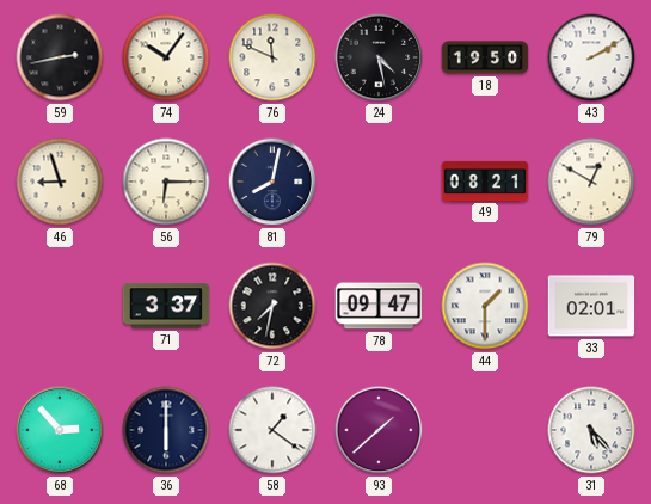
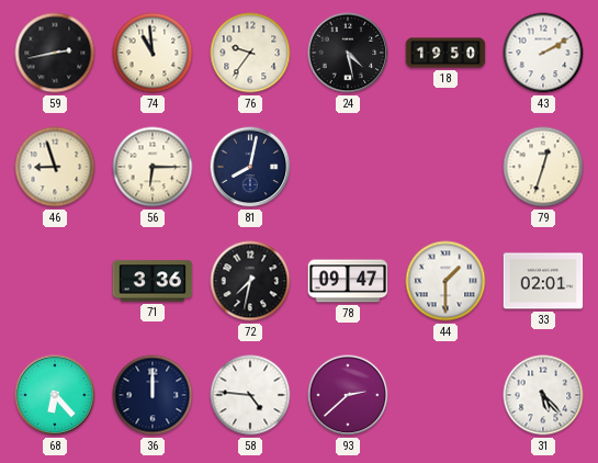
74: 10:06 -> 10:59
76: 11:49 -> 9:36
49: 08:21 -> none
79: 12:50 -> 12:33
71: 3:37 -> 3:36
68: 2:53 -> 6:23
36: 6:00 -> 12:00
58: 1:21 -> 4:46
93: 1:38 -> 2:38
